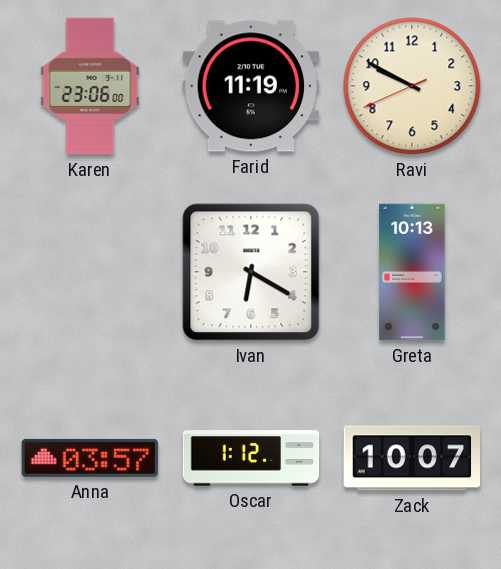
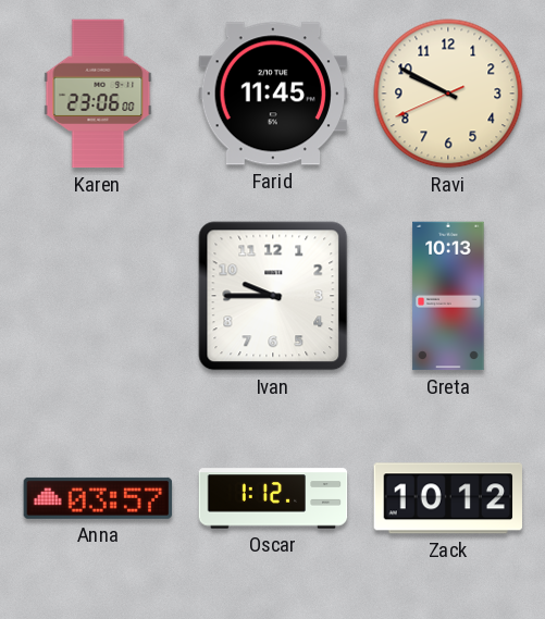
Farid: 11:19 -> 11:45
Ivan: 6:20 -> 9:45
Zack: 10:07 -> 10:12
